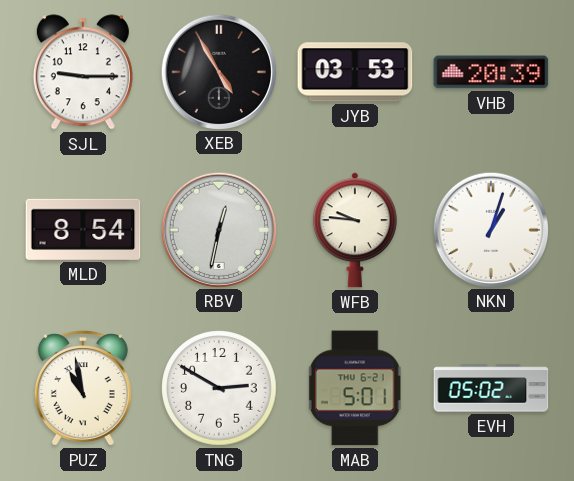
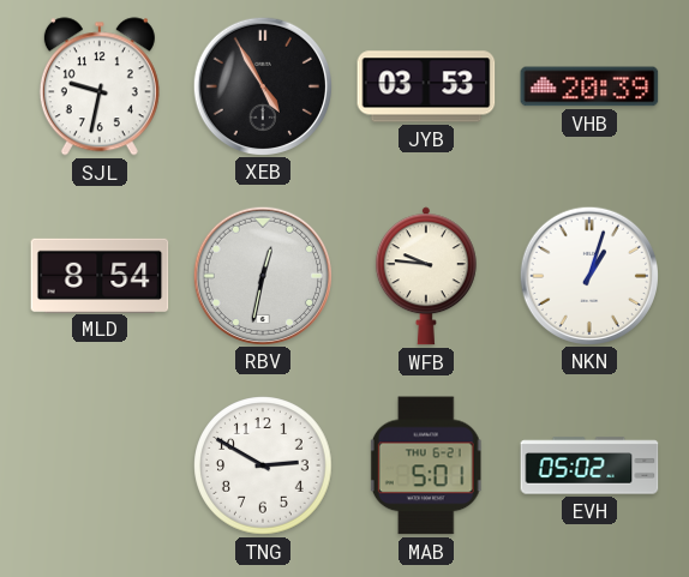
SJL: 9:15 -> 9:32
PUZ: 10:58 -> none
